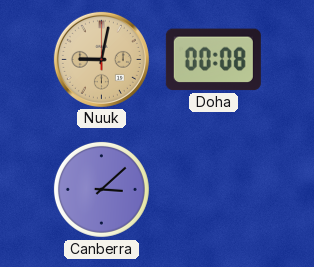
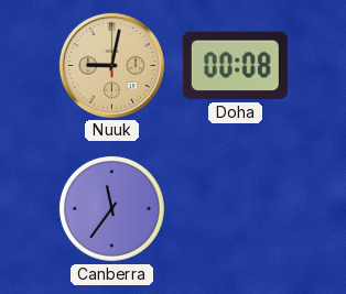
Canberra: 3:08 -> 11:36
